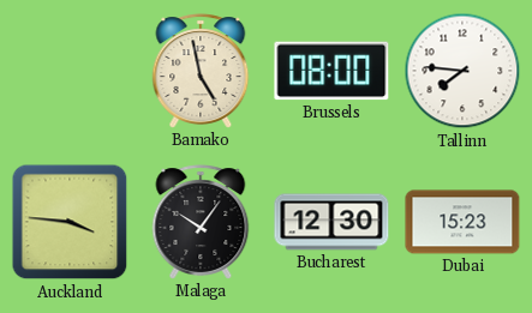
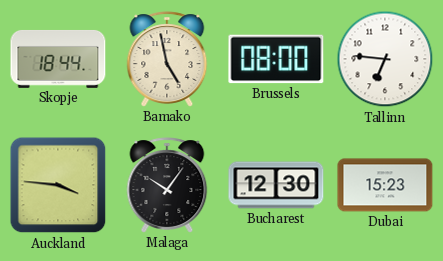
Skopje: none -> 18:44
Tallinn: 7:46 -> 6:46
